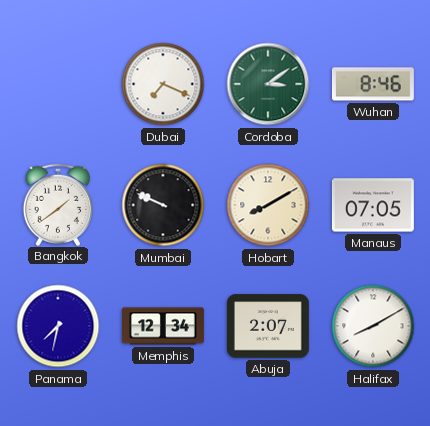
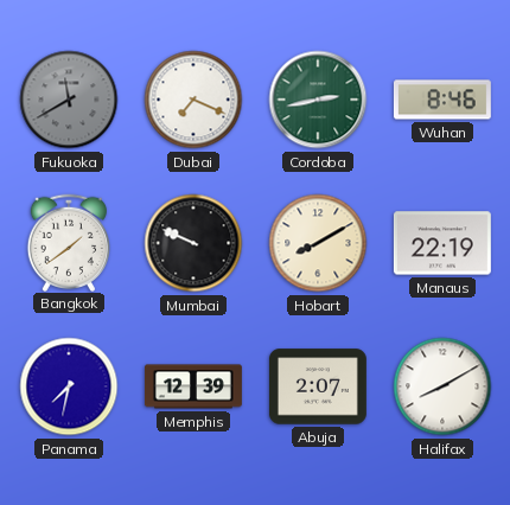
Fukuoka: none -> 11:40
Cordoba: 3:09 -> 2:43
Manaus: 07:05 -> 22:19
Memphis: 12:34 -> 12:39
